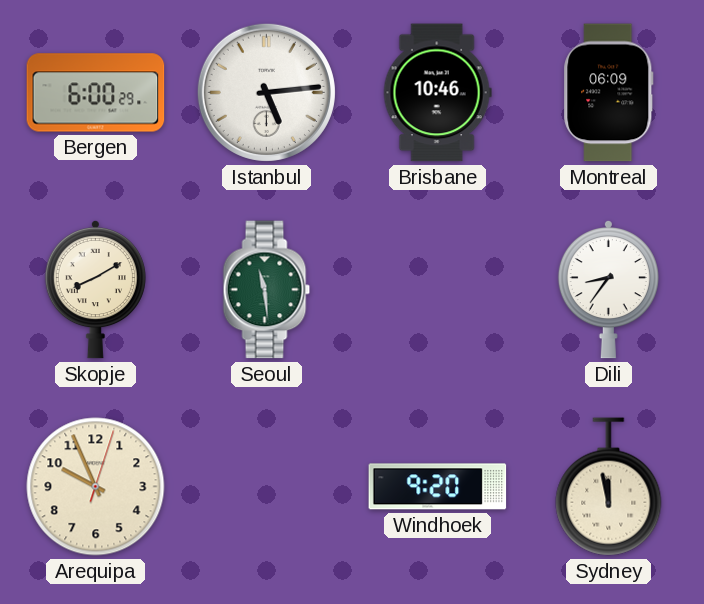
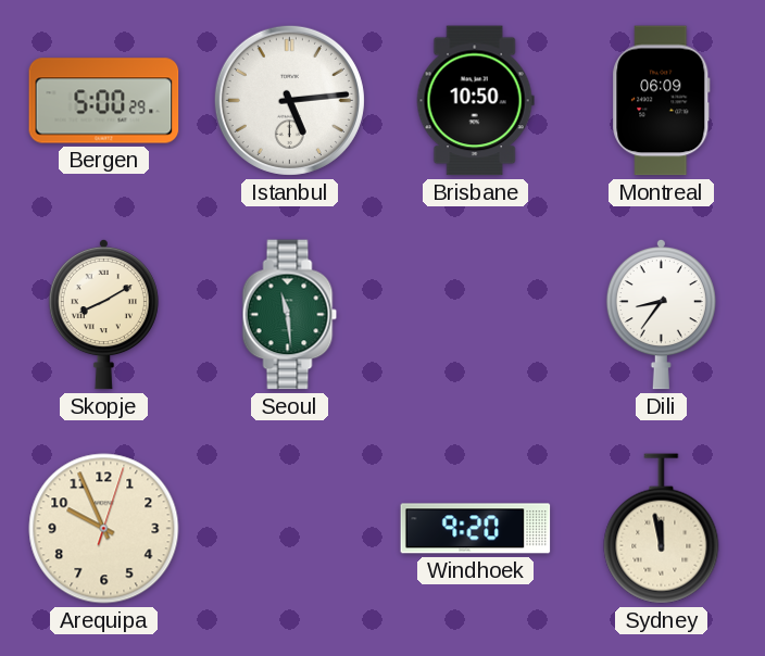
Bergen: 6:00 -> 5:00
Brisbane: 10:46 -> 10:50
